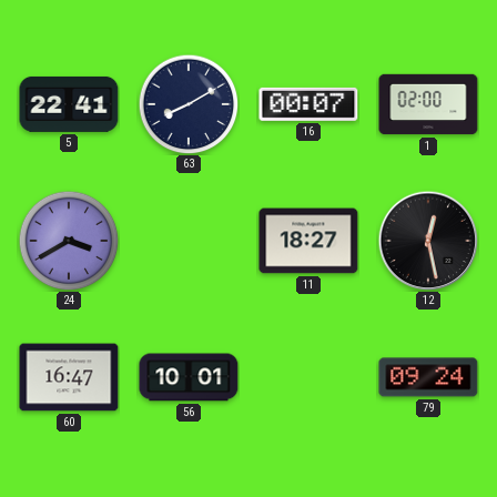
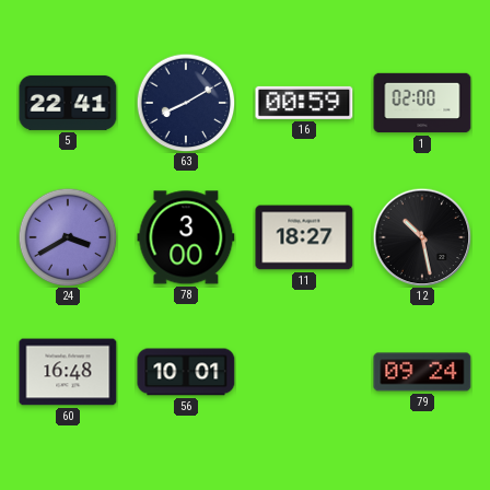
16: 00:07 -> 00:59
78: none -> 3:00
12: 12:28 -> 10:28
60: 16:47 -> 16:48
